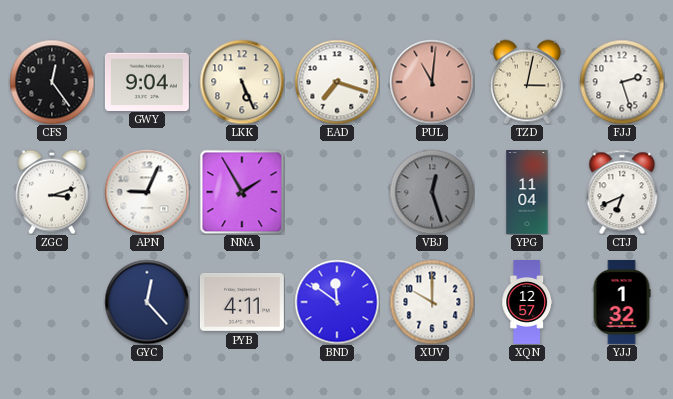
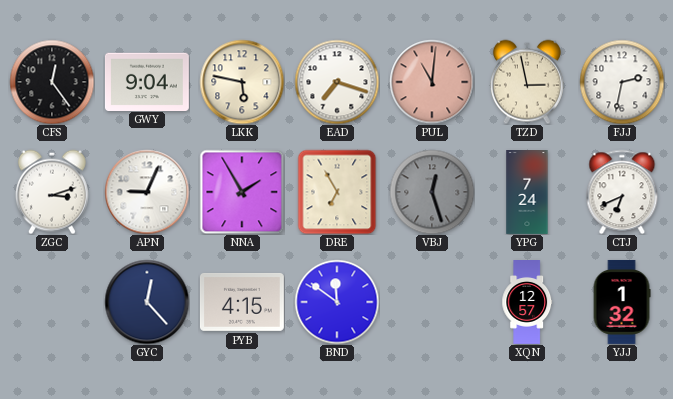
LKK: 5:26 -> 5:47
TZD: 3:02 -> 2:58
FJJ: 2:27 -> 2:32
DRE: none -> 6:55
YPG: 11:04 -> 7:24
PYB: 4:11 -> 4:15
XUV: 10:00 -> none
